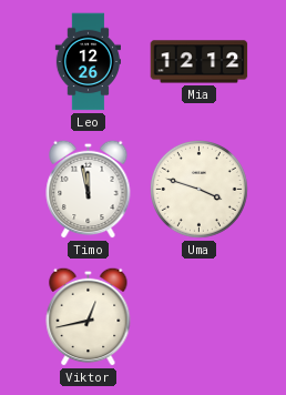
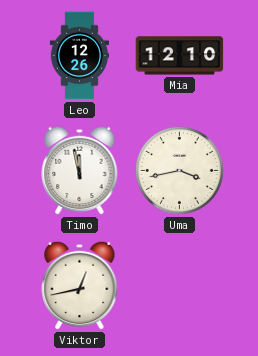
Mia: 12:12 -> 12:10
Uma: 3:48 -> 3:43
